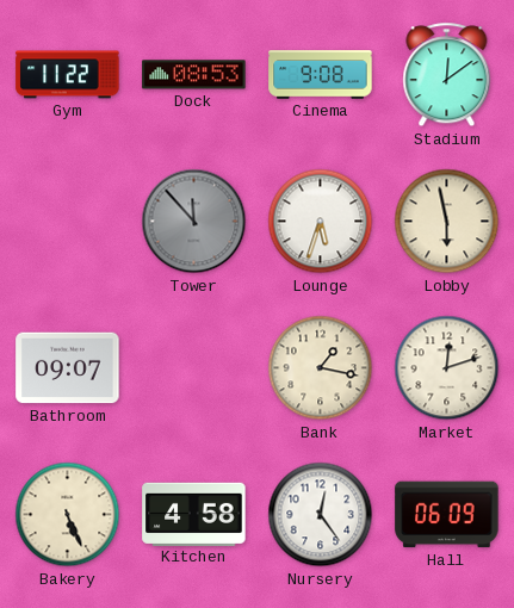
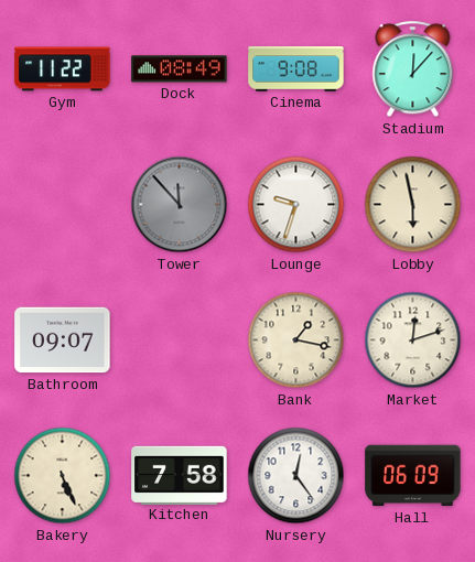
Dock: 08:53 -> 08:49
Stadium: 12:09 -> 12:07
Lounge: 5:33 -> 9:33
Kitchen: 4:58 -> 7:58
